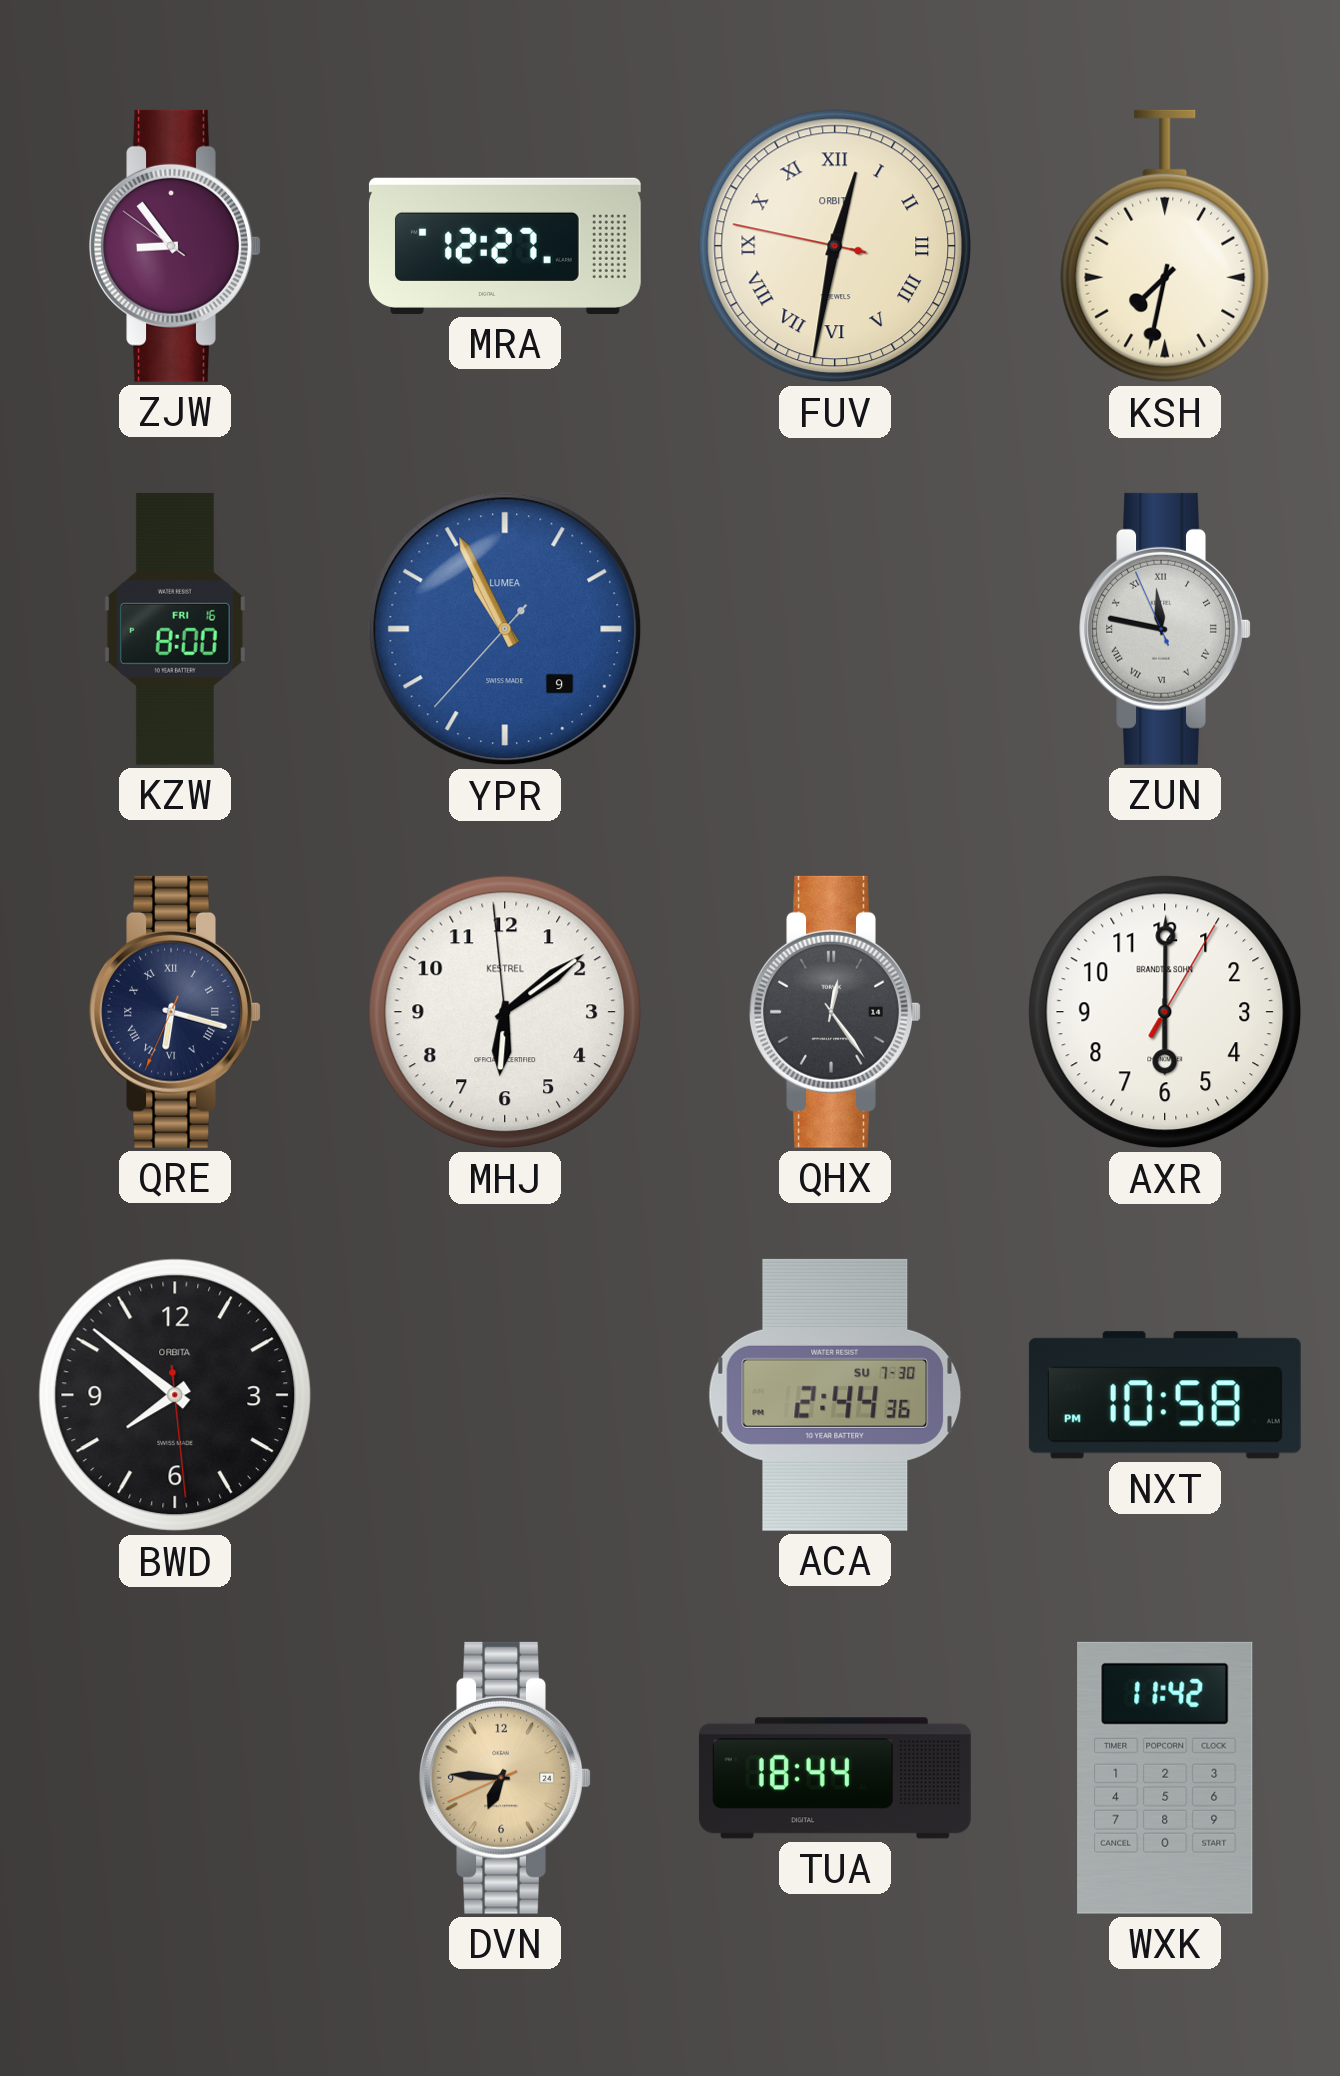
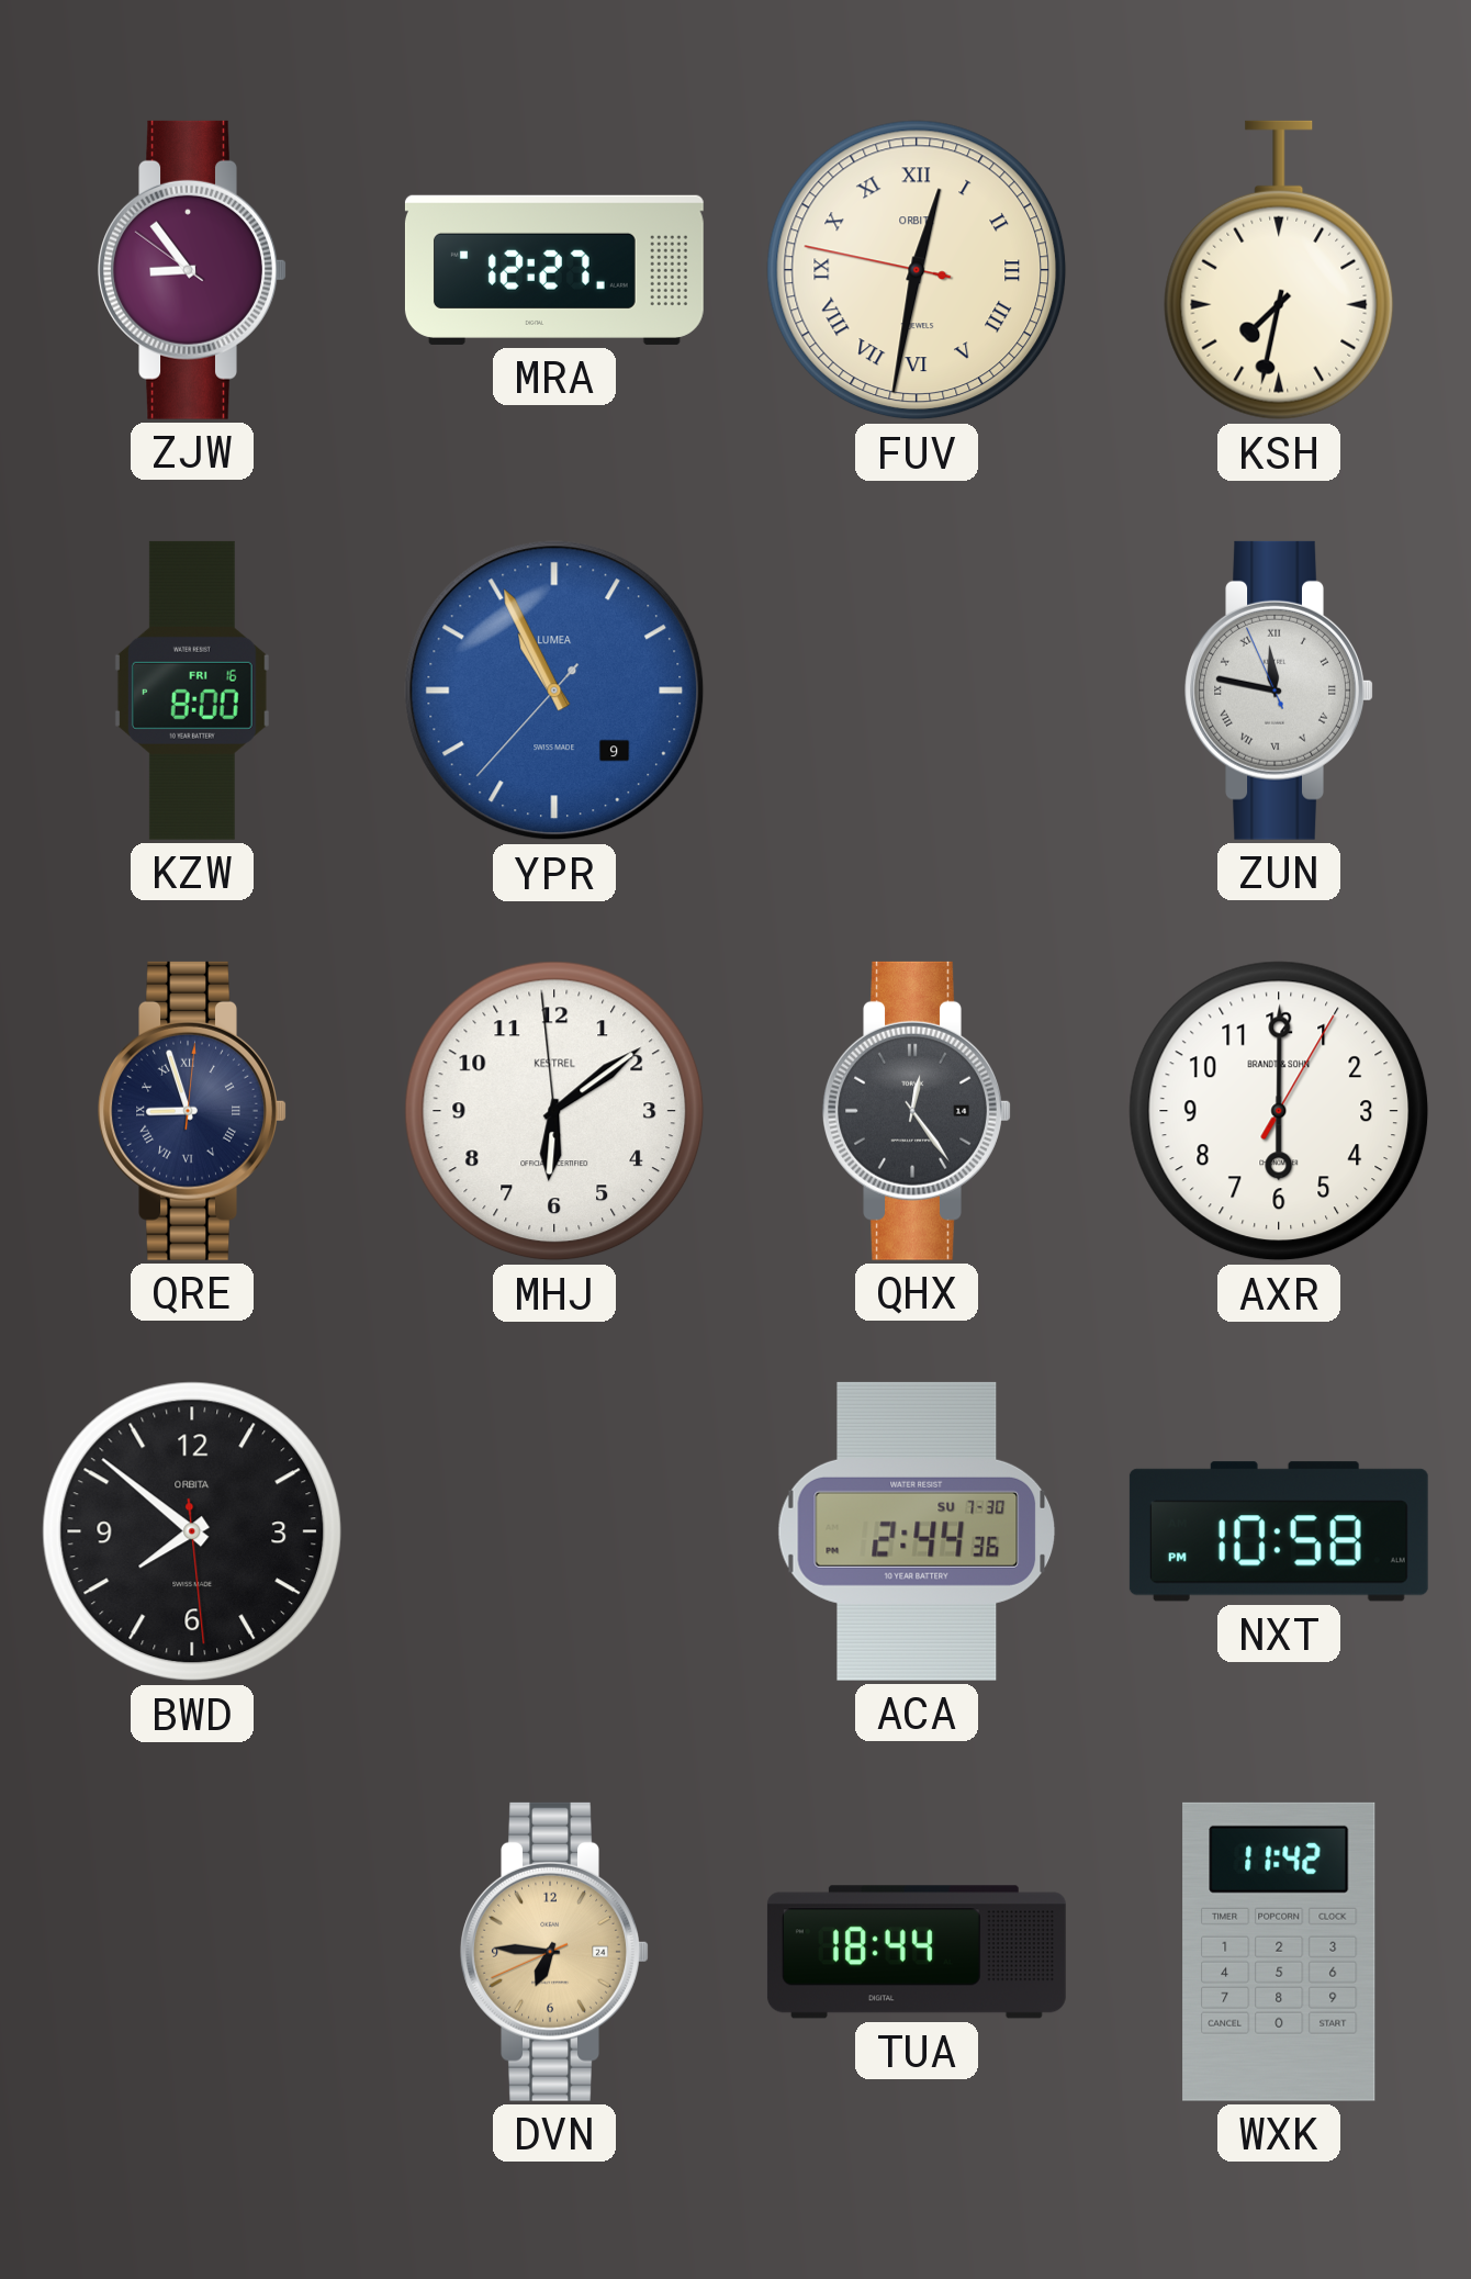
QRE: 6:17 -> 8:57
